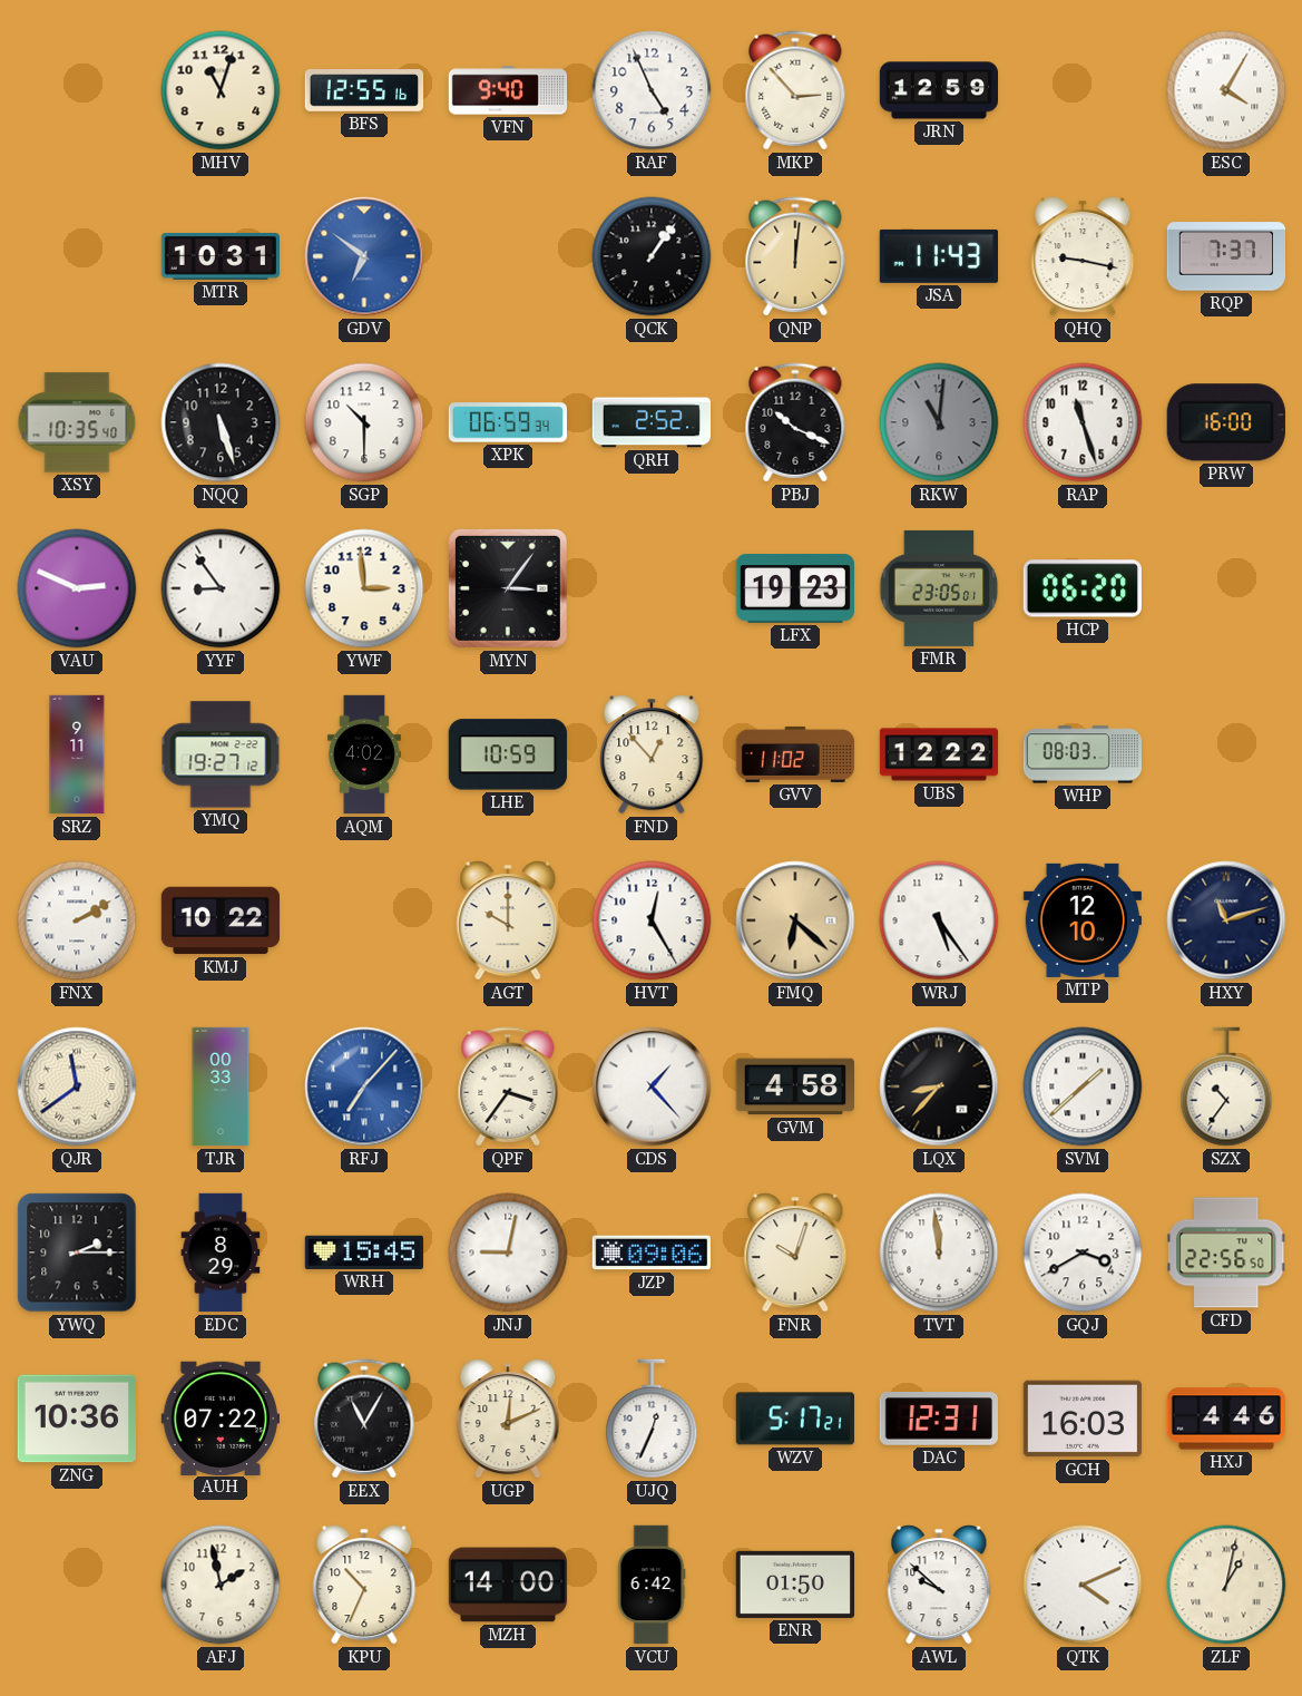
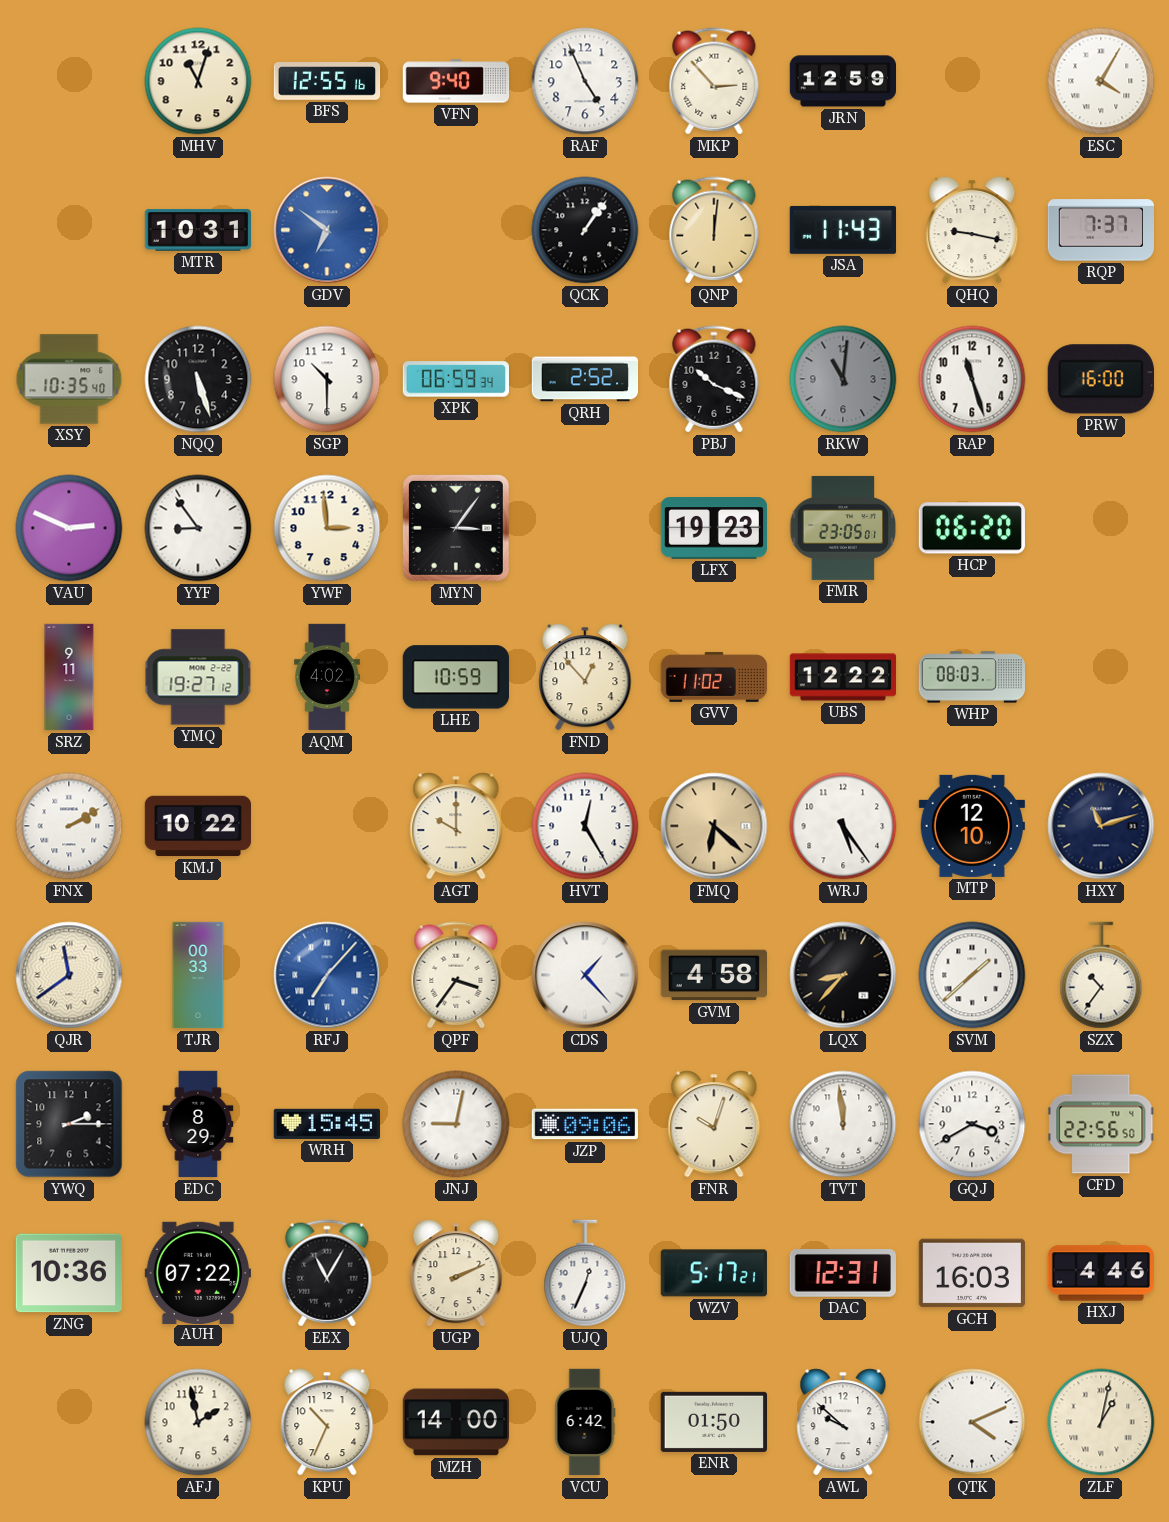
UGP: 12:11 -> 2:11
